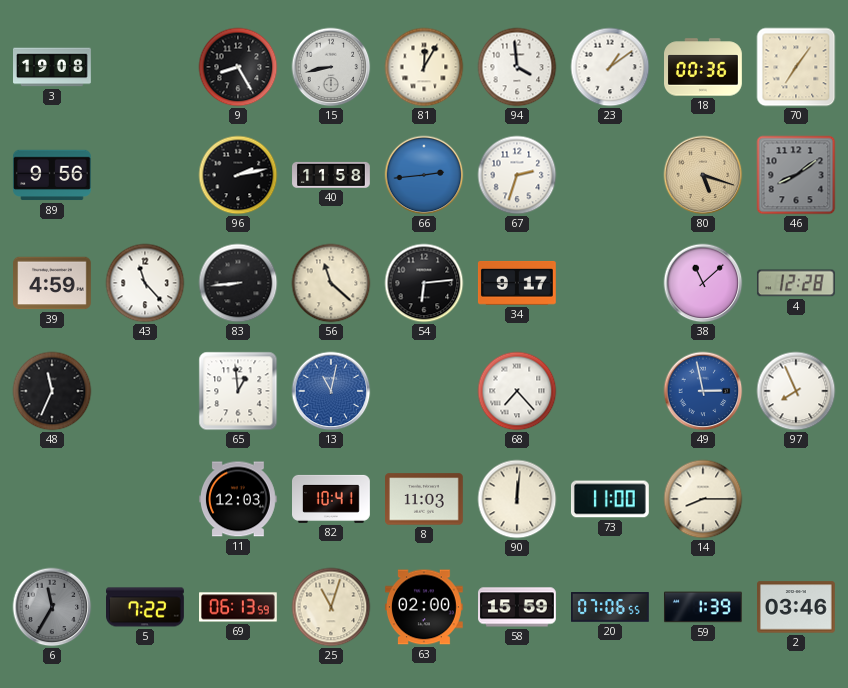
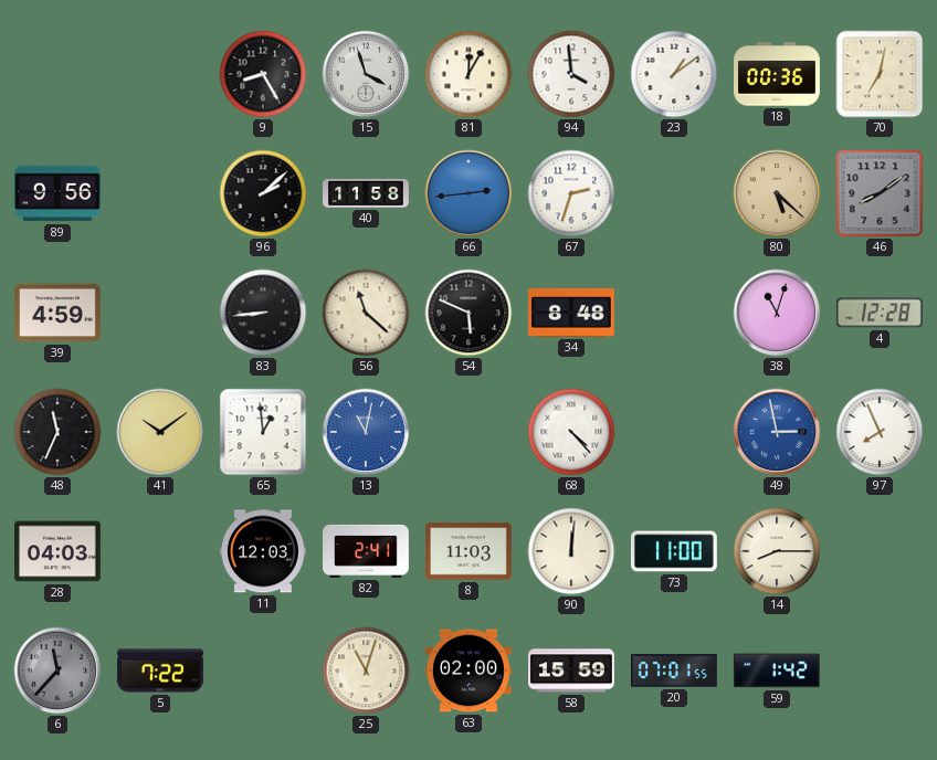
3: 19:08 -> none
15: 8:43 -> 3:57
70: 7:06 -> 7:02
96: 2:13 -> 2:08
80: 5:18 -> 5:22
43: 11:23 -> none
54: 6:14 -> 5:49
34: 9:17 -> 8:48
38: 11:08 -> 11:03
41: none -> 10:09
68: 7:23 -> 4:23
28: none -> 04:03
82: 10:41 -> 2:41
6: 11:35 -> 11:37
69: 06:13 -> none
20: 07:06 -> 07:01
59: 1:39 -> 1:42
2: 03:46 -> none
